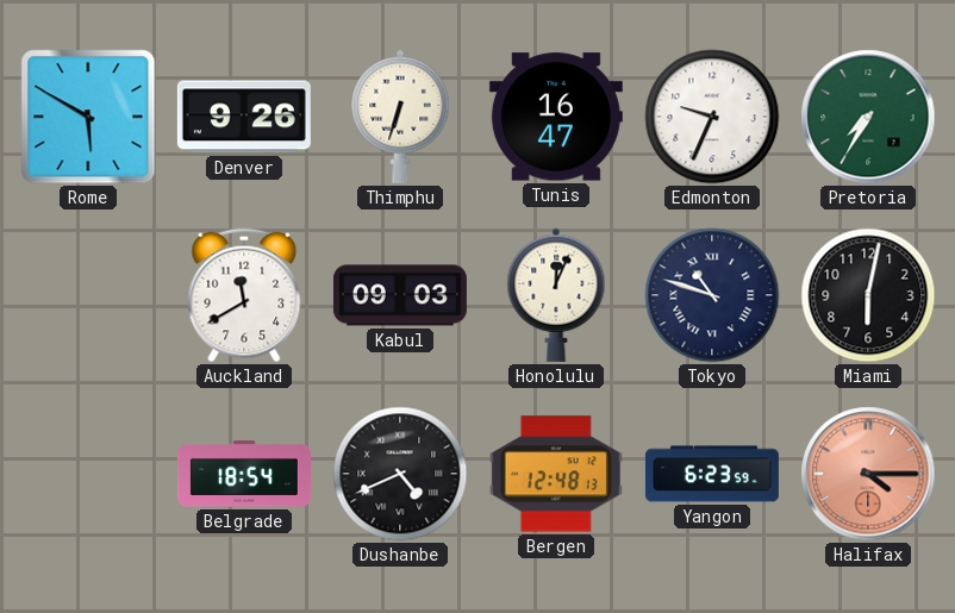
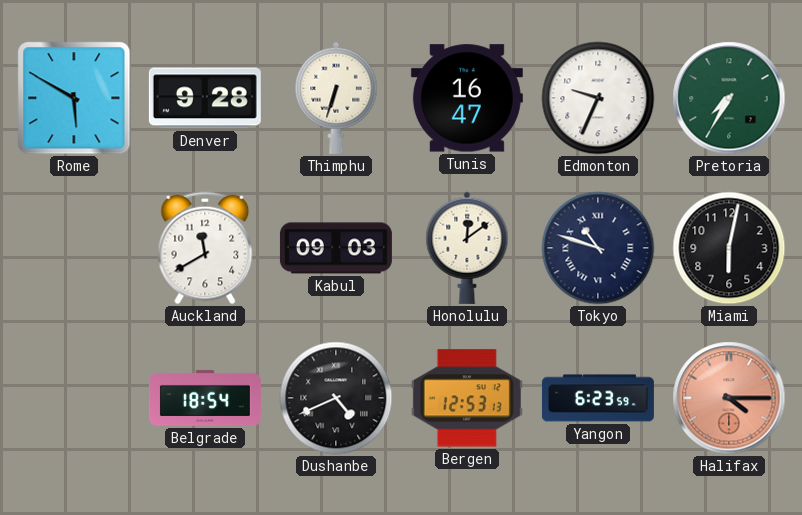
Denver: 9:26 -> 9:28
Honolulu: 12:04 -> 12:09
Bergen: 12:48 -> 12:53
